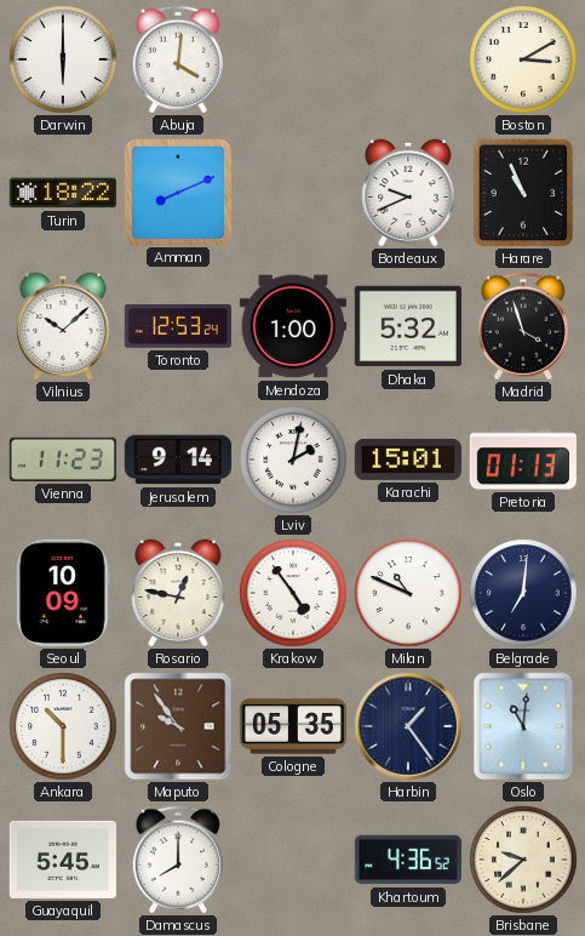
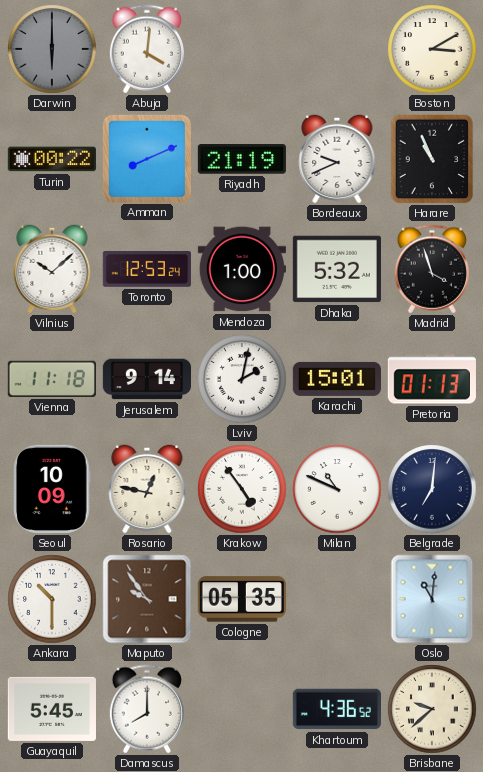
Darwin dial: white -> grey
Turin: 18:22 -> 00:22
Riyadh: none -> 21:19
Vienna: 11:23 -> 11:18
Harbin: 1:24 -> none
